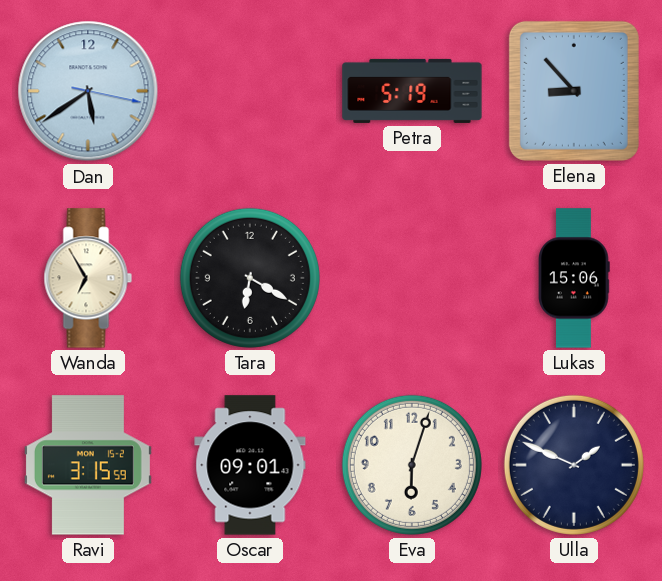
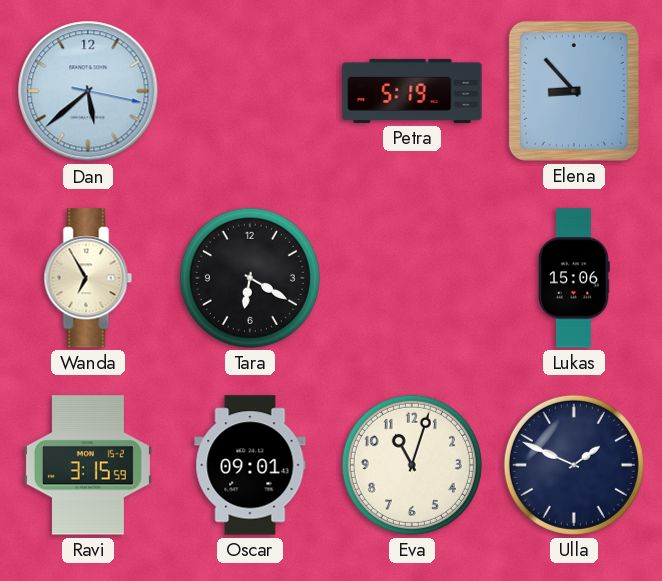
Dan: 5:39 -> 5:38
Eva: 6:03 -> 11:03
